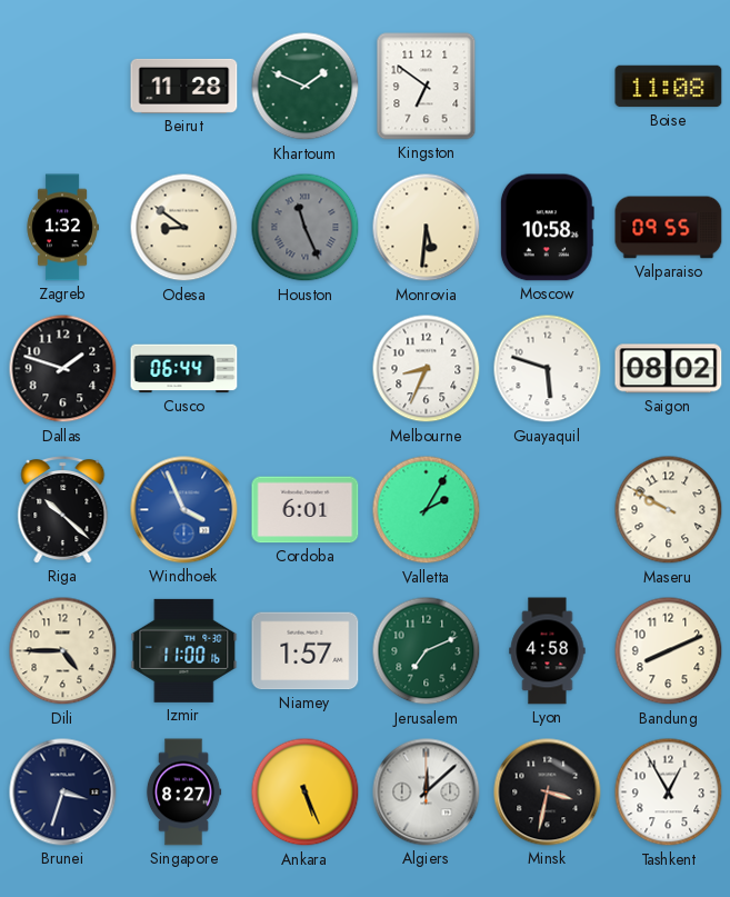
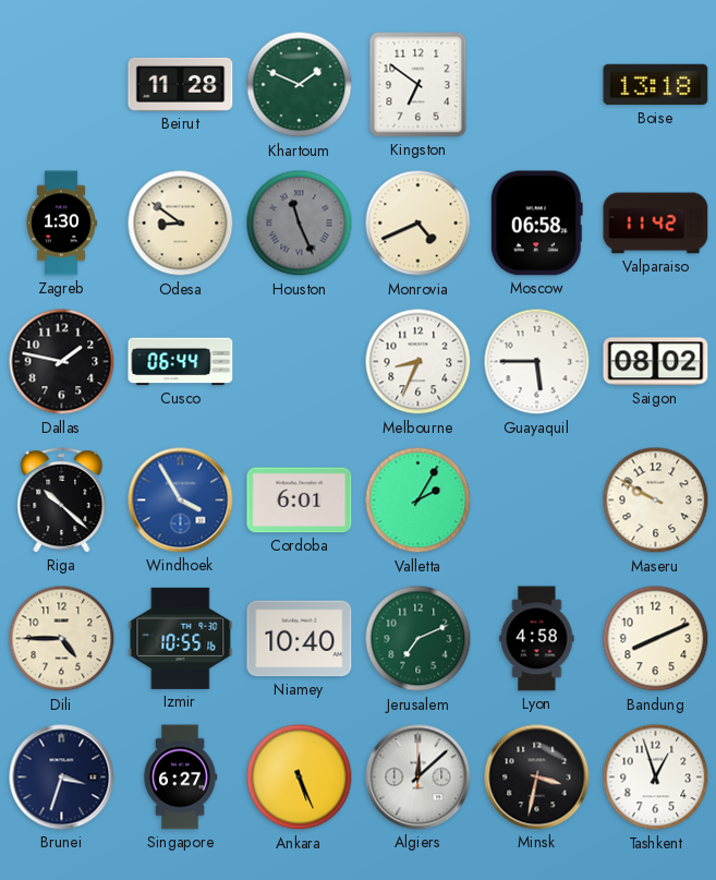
Boise: 11:08 -> 13:18
Zagreb: 1:32 -> 1:30
Monrovia: 5:31 -> 4:41
Moscow: 10:58 -> 06:58
Valparaiso: 09:55 -> 11:42
Dallas: 1:48 -> 1:47
Guayaquil: 5:48 -> 5:45
Windhoek: 3:56 -> 3:55
Izmir: 11:00 -> 10:55
Niamey: 1:57 -> 10:40
Singapore: 8:27 -> 6:27
Tashkent: 12:55 -> 12:57
